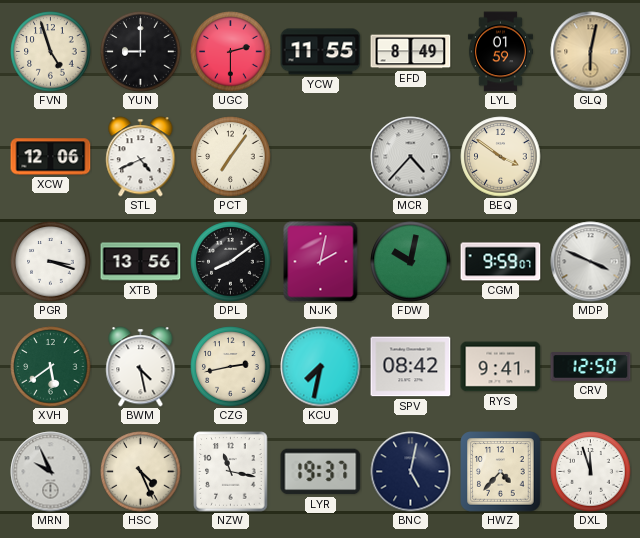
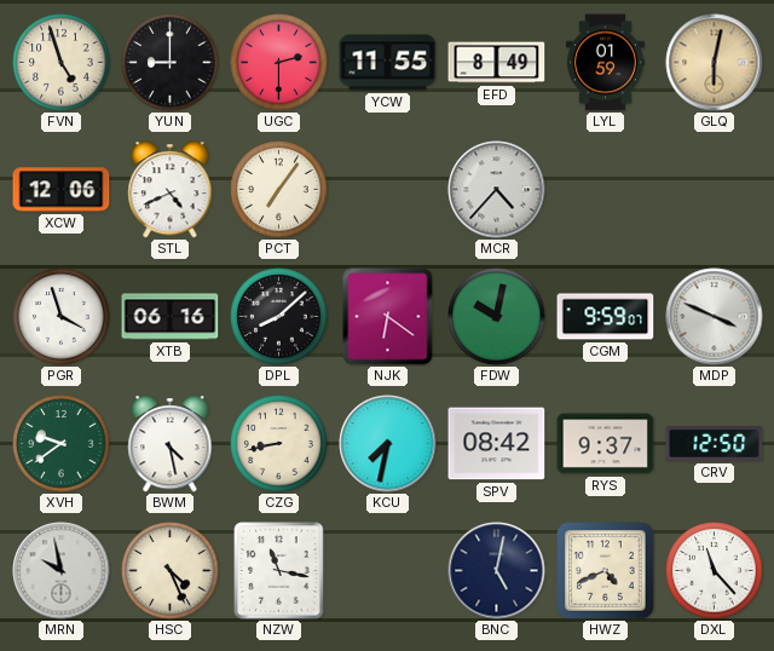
BEQ: 3:51 -> none
PGR: 3:18 -> 3:57
XTB: 13:56 -> 06:16
DPL: 8:09 -> 8:08
NJK: 2:02 -> 6:21
XVH: 5:39 -> 9:39
CZG: 2:43 -> 8:43
RYS: 9:41 -> 9:37
MRN: 9:56 -> 9:58
LYR: 19:37 -> none
HWZ: 4:37 -> 4:41
DXL: 11:57 -> 11:23
